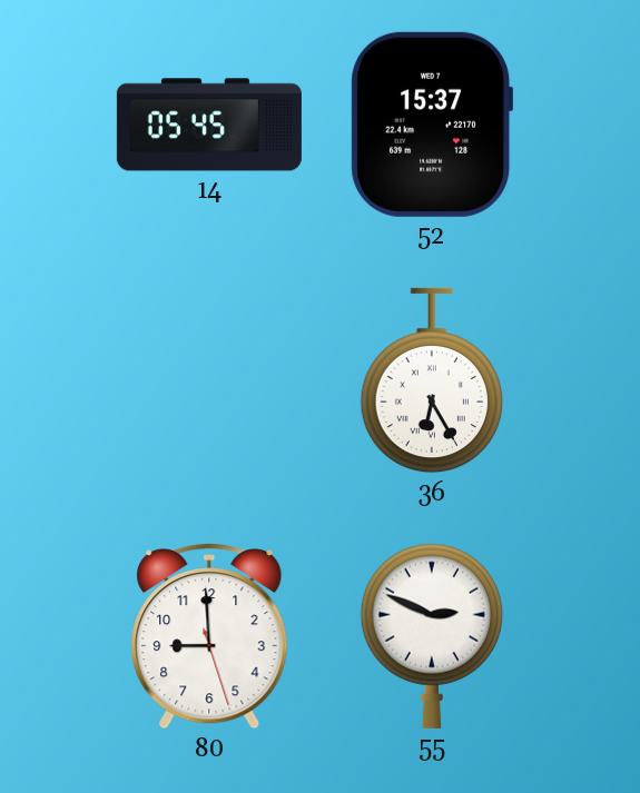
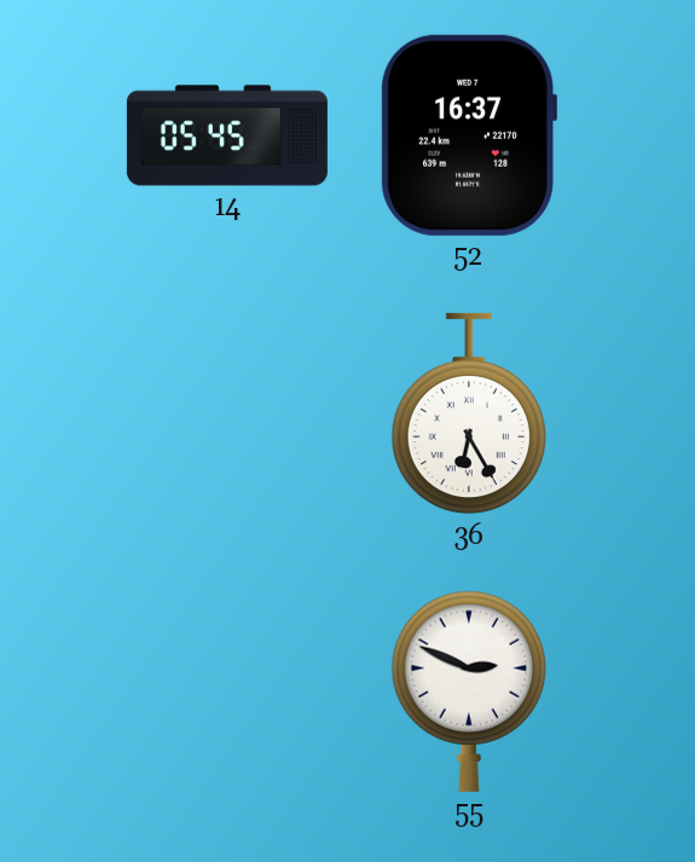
52: 15:37 -> 16:37
80: 8:59 -> none
